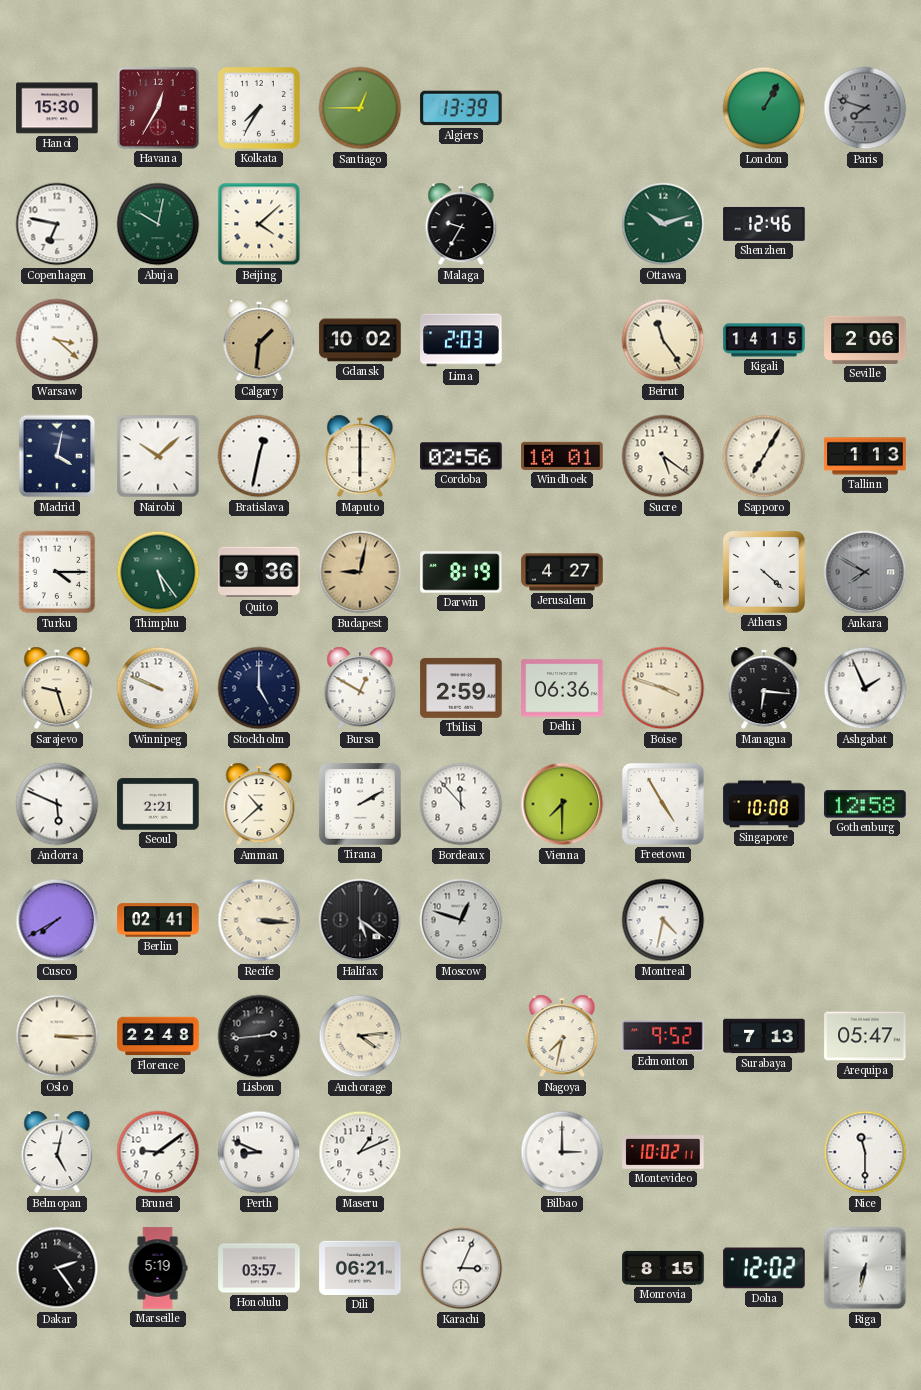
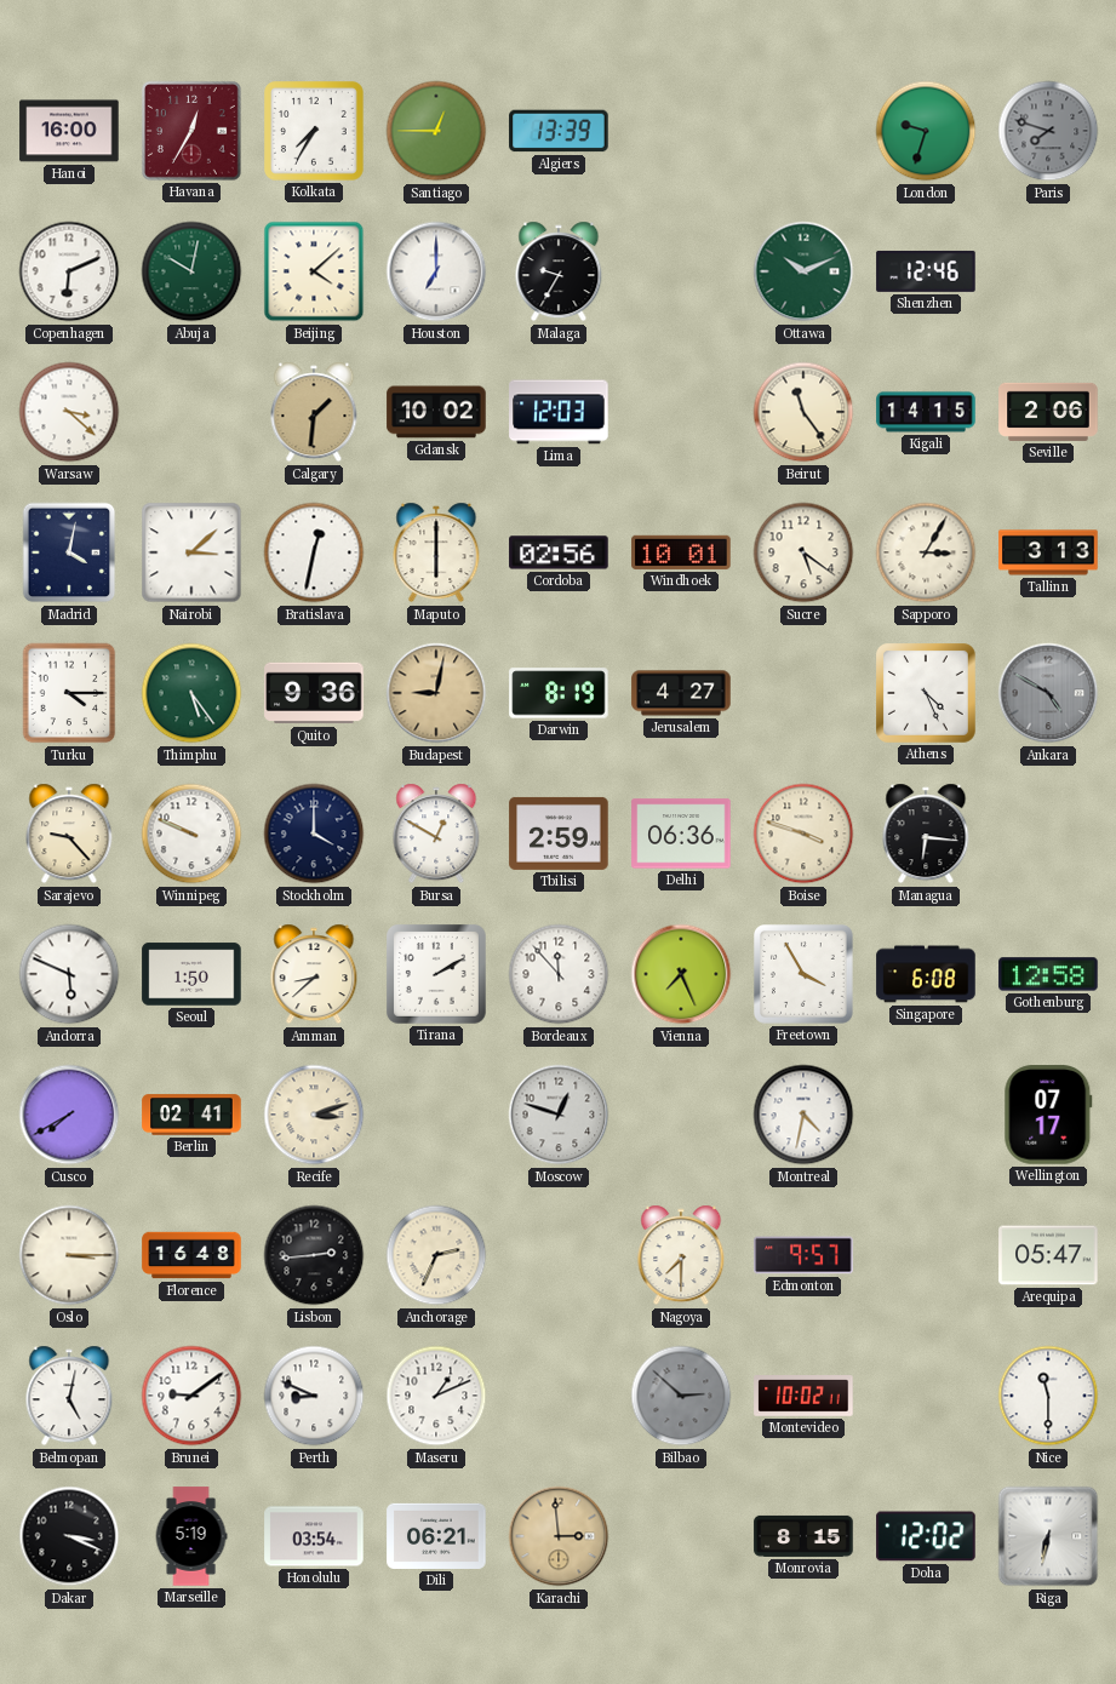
Hanoi: 15:30 -> 16:00
London: 1:05 -> 9:33
Copenhagen: 6:47 -> 6:11
Houston: none -> 7:00
Ottawa: 10:12 -> 10:11
Lima: 2:03 -> 12:03
Nairobi: 10:08 -> 3:08
Sapporo: 7:05 -> 3:05
Tallinn: 1:13 -> 3:13
Athens: 4:22 -> 4:26
Ankara: 7:50 -> 4:50
Sarajevo: 9:27 -> 9:23
Stockholm: 5:00 -> 4:00
Ashgabat: 1:56 -> none
Seoul: 2:21 -> 1:50
Amman: 10:38 -> 8:38
Vienna: 7:30 -> 7:26
Freetown: 4:55 -> 3:55
Singapore: 10:08 -> 6:08
Recife: 3:16 -> 3:12
Halifax: 5:21 -> none
Wellington: none -> 07:17
Florence: 22:48 -> 16:48
Anchorage: 4:14 -> 2:34
Nagoya: 7:32 -> 7:30
Edmonton: 9:52 -> 9:57
Surabaya: 7:13 -> none
Bilbao: 3:00 -> 2:52
Bilbao dial: white -> grey
Dakar: 2:24 -> 3:19
Honolulu: 03:57 -> 03:54
Karachi: 3:04 -> 2:59
Karachi dial: white -> champagne
